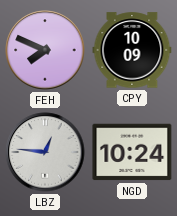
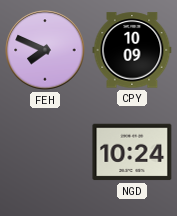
LBZ: 12:46 -> none
